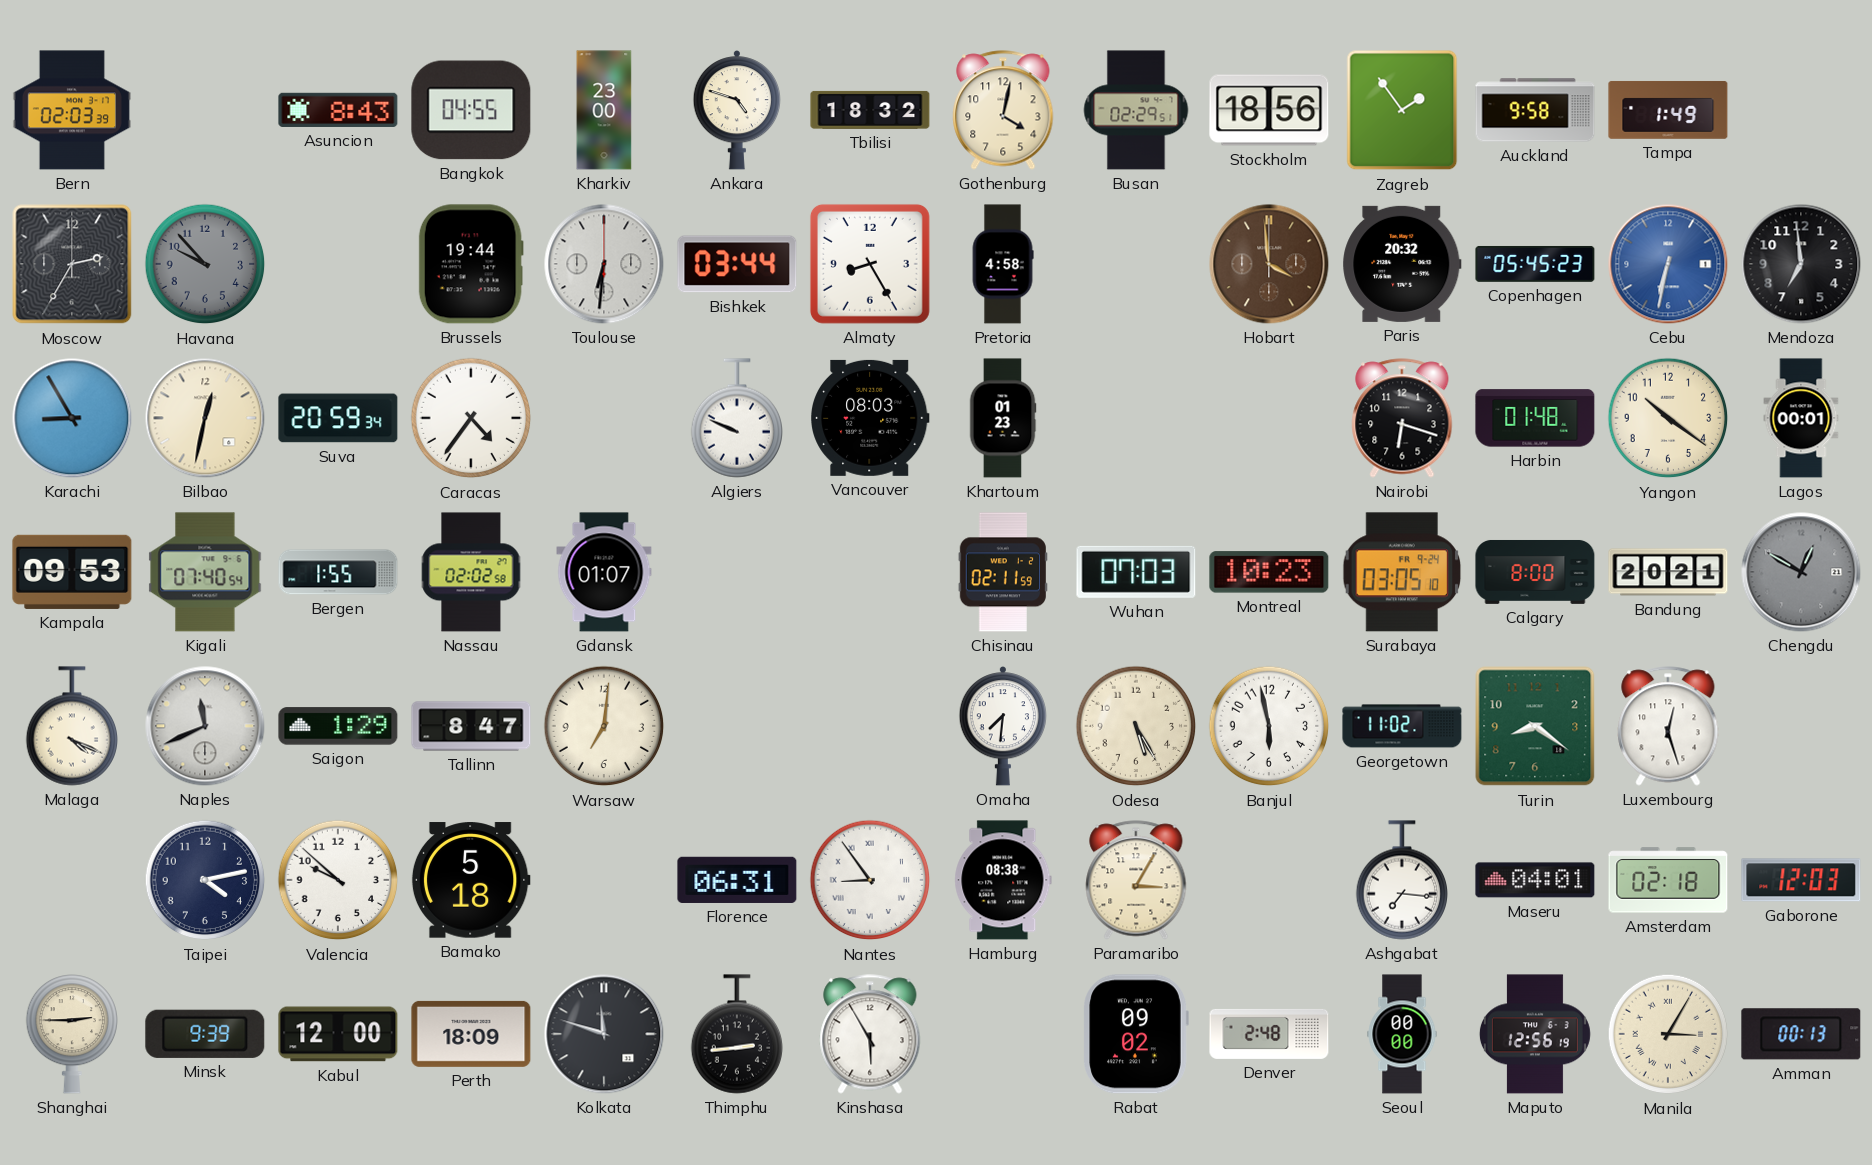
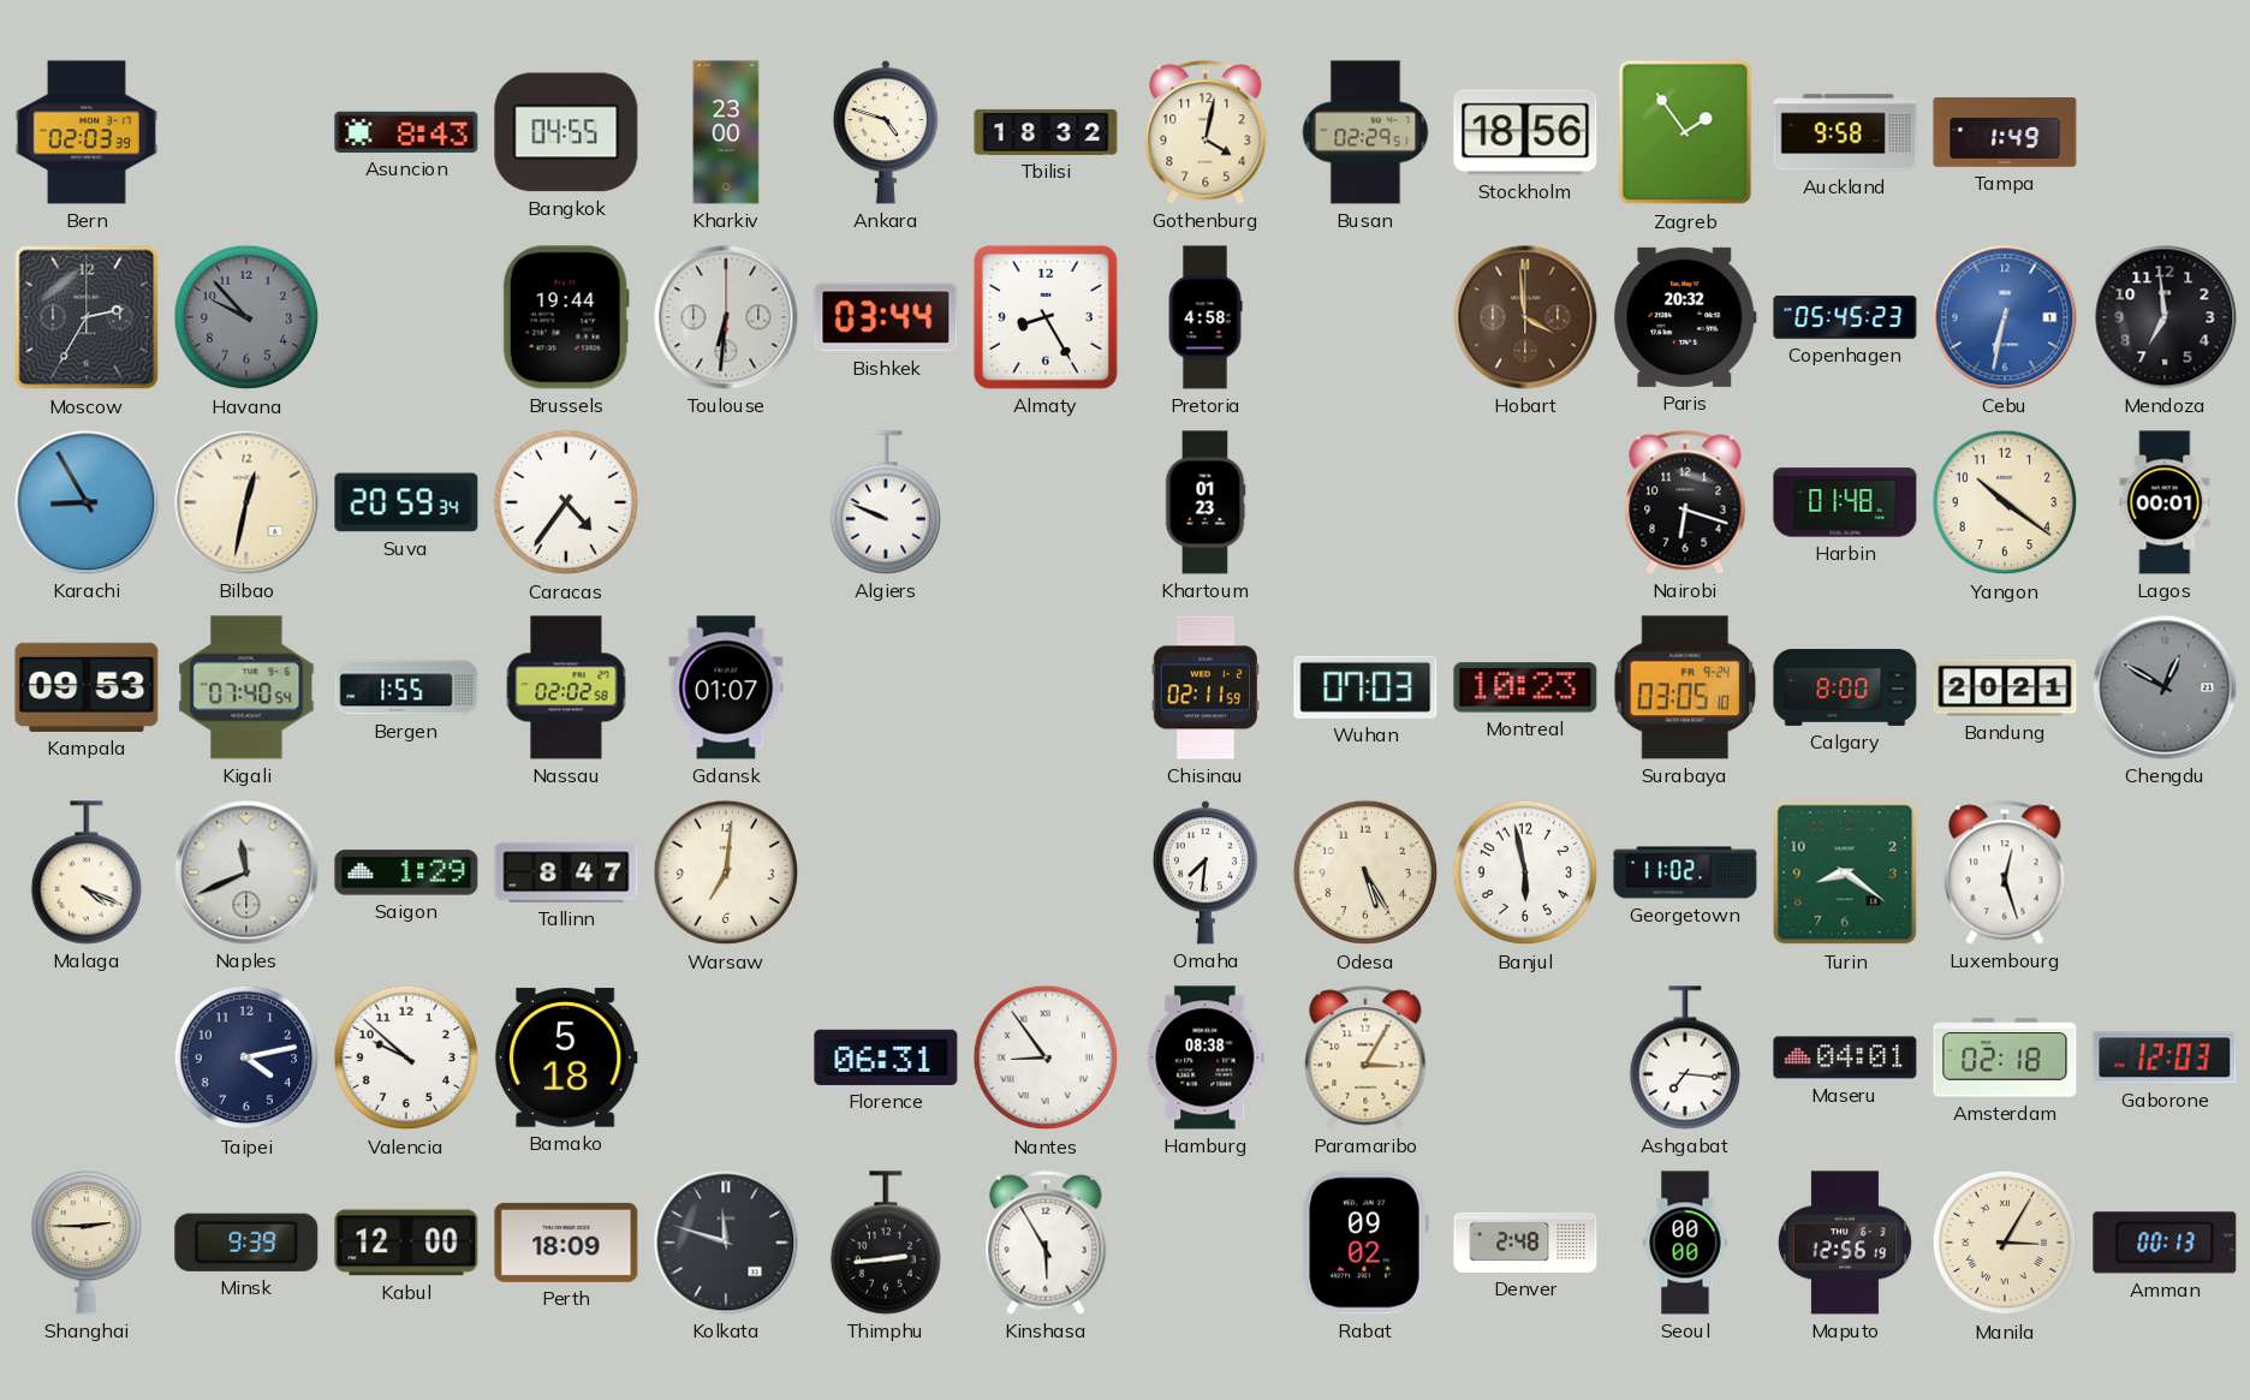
Vancouver: 08:03 -> none
